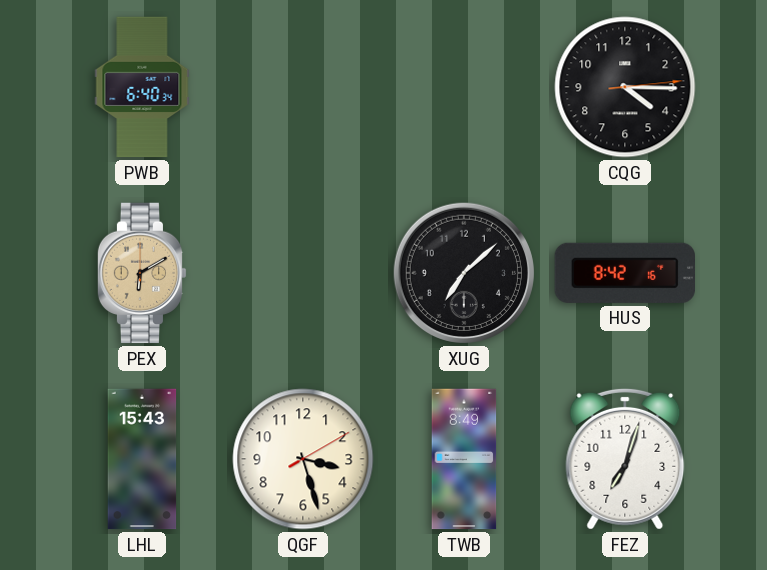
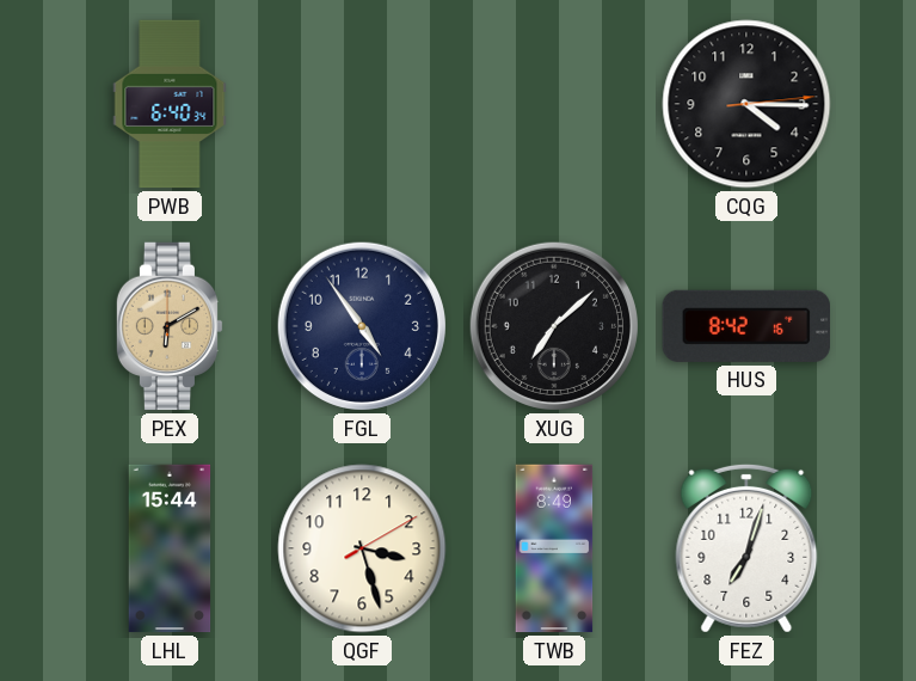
FGL: none -> 4:54
LHL: 15:43 -> 15:44
